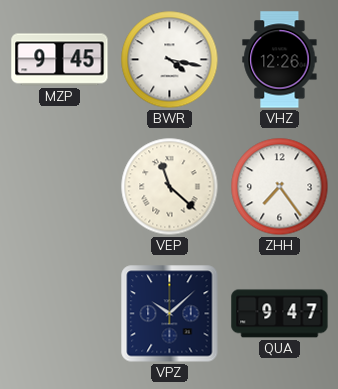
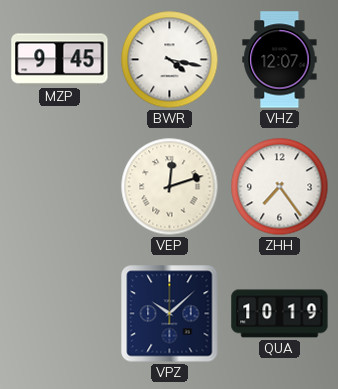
VHZ: 12:26 -> 12:07
VEP: 11:22 -> 12:12
QUA: 9:47 -> 10:19
